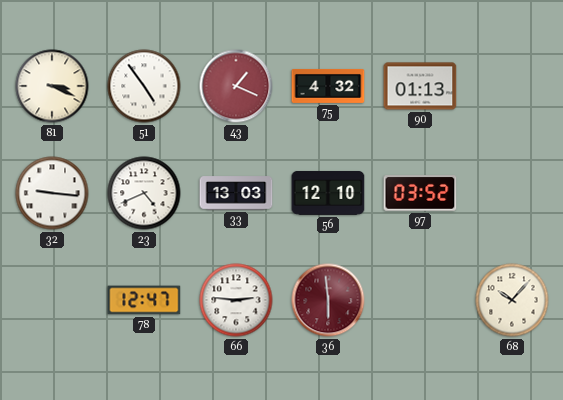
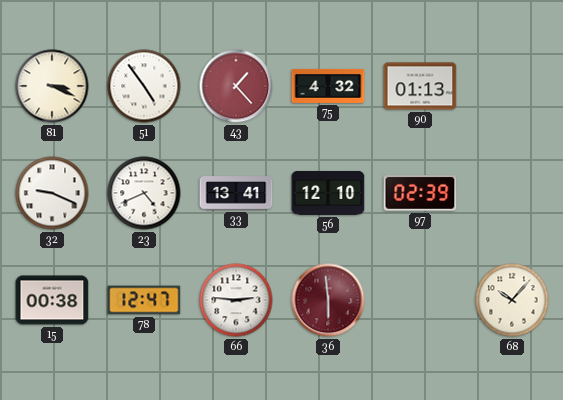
43: 1:19 -> 1:23
32: 9:16 -> 9:19
33: 13:03 -> 13:41
97: 03:52 -> 02:39
15: none -> 00:38
